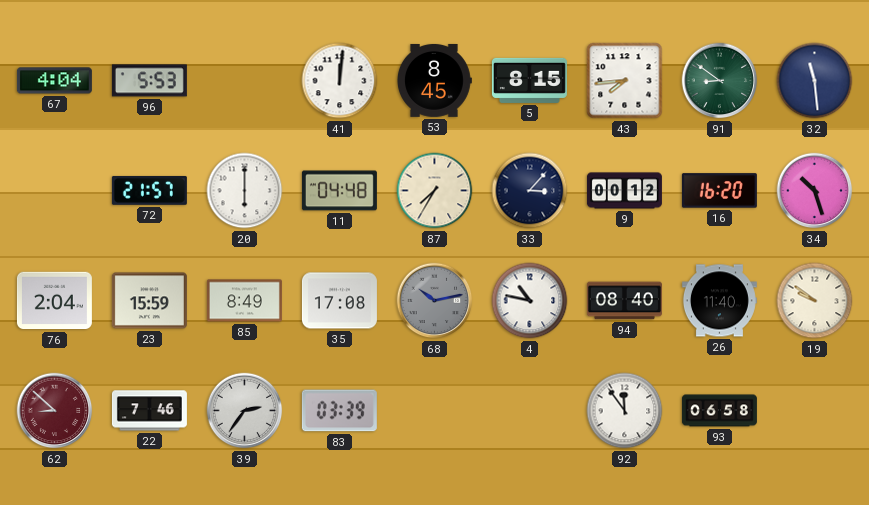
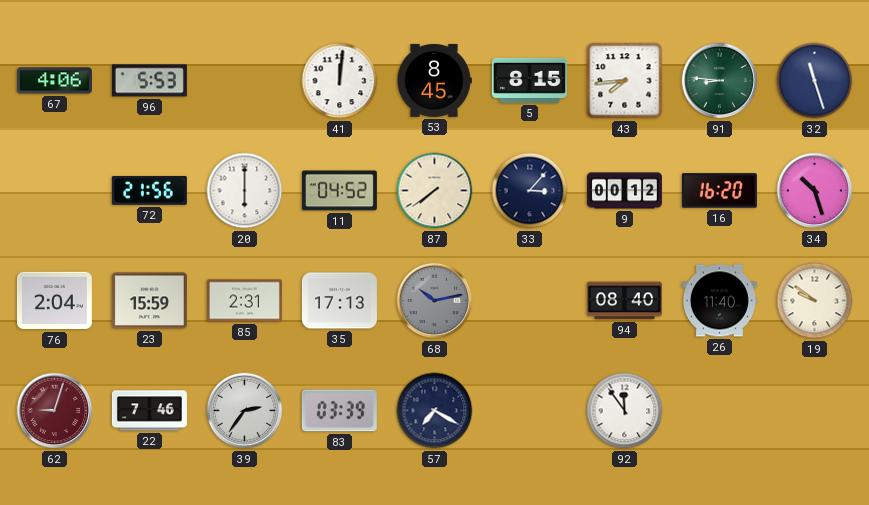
67: 4:04 -> 4:06
91: 8:51 -> 8:46
32: 11:29 -> 11:27
72: 21:57 -> 21:56
11: 04:48 -> 04:52
87: 7:35 -> 7:39
85: 8:49 -> 2:31
35: 17:08 -> 17:13
4: 10:47 -> none
62: 8:52 -> 9:03
57: none -> 7:20
93: 06:58 -> none
